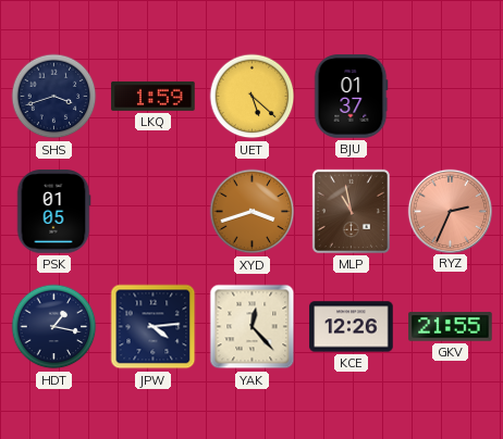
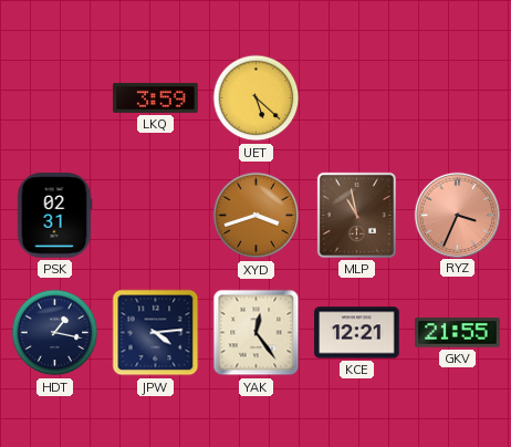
SHS: 3:42 -> none
LKQ: 1:59 -> 3:59
BJU: 01:37 -> none
PSK: 01:05 -> 02:31
RYZ: 2:34 -> 3:34
YAK: 12:23 -> 12:24
KCE: 12:26 -> 12:21
